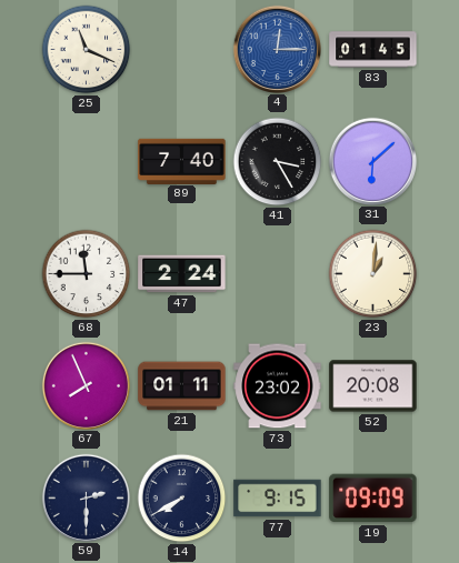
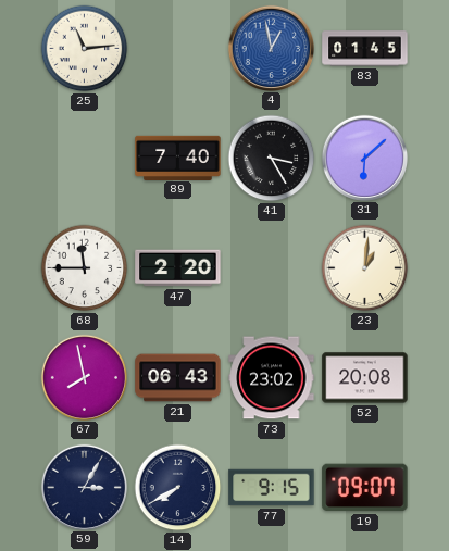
25: 11:19 -> 11:14
4: 12:15 -> 12:58
47: 2:24 -> 2:20
67: 7:56 -> 7:58
21: 01:11 -> 06:43
59: 2:30 -> 3:05
19: 09:09 -> 09:07
